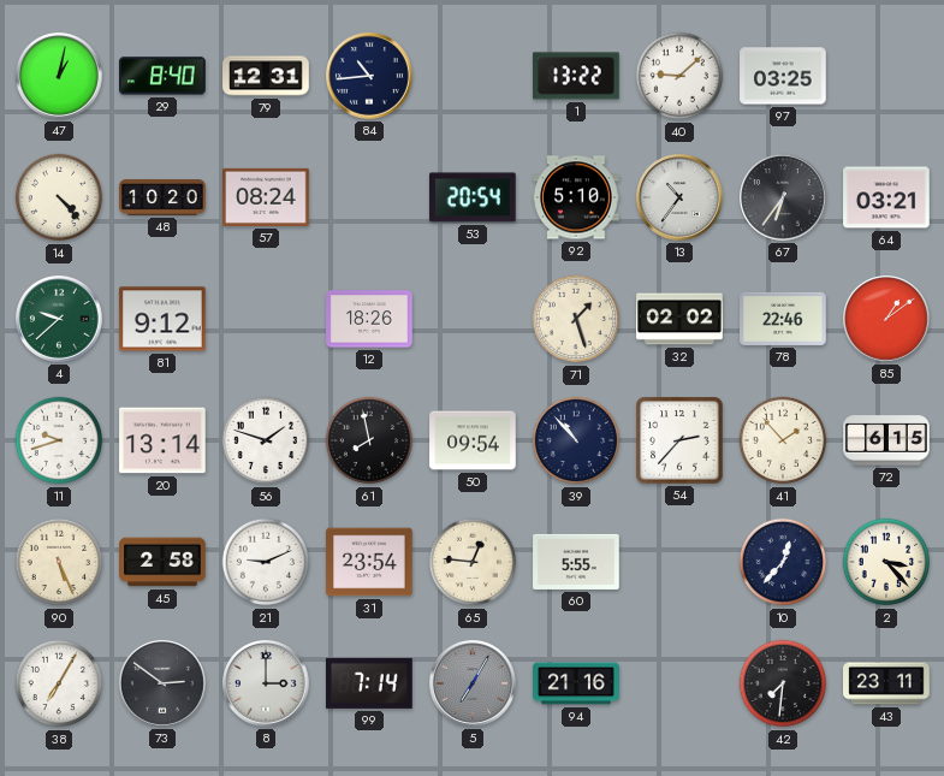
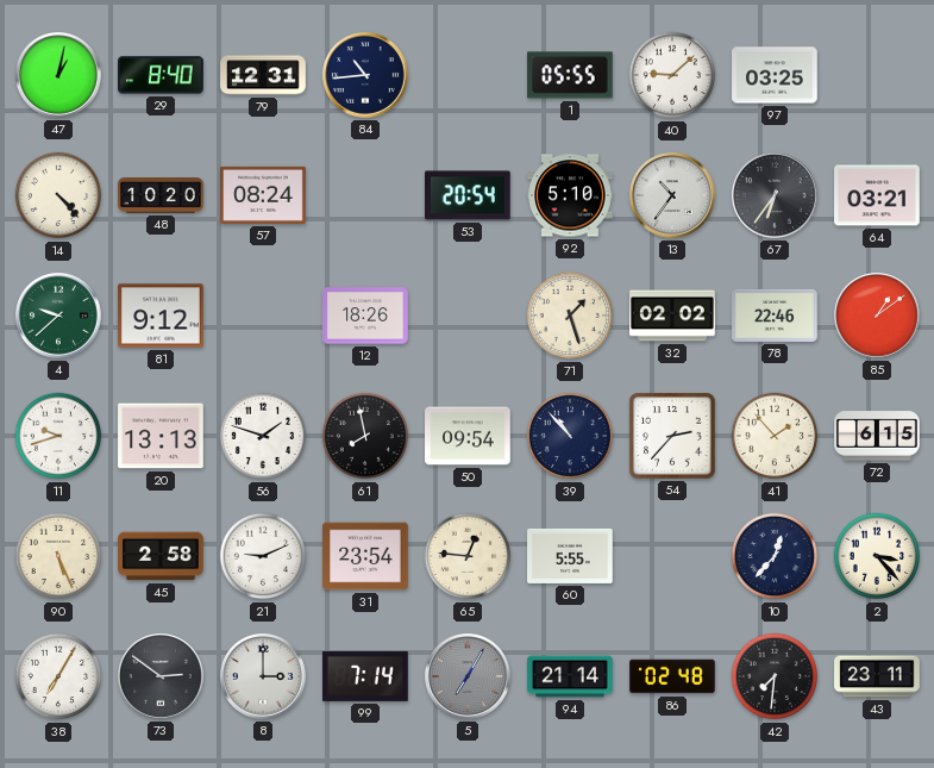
1: 13:22 -> 05:55
20: 13:14 -> 13:13
94: 21:16 -> 21:14
86: none -> 02:48
